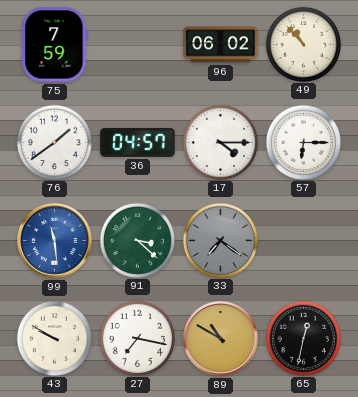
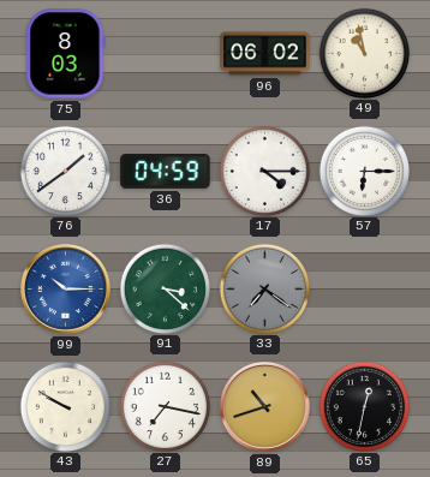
75: 7:59 -> 8:03
49: 10:53 -> 10:58
36: 04:57 -> 04:59
99: 11:29 -> 10:15
89: 10:50 -> 10:42
